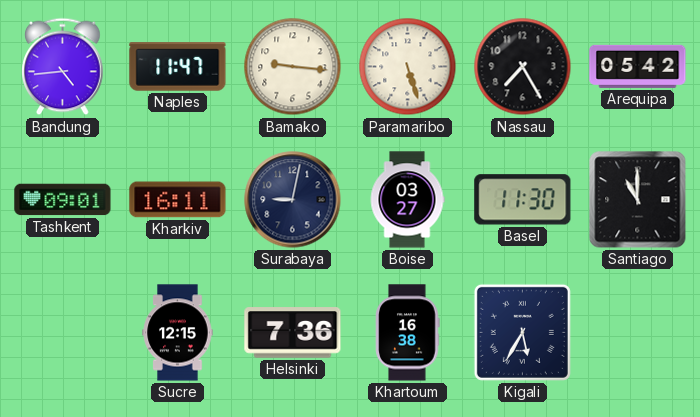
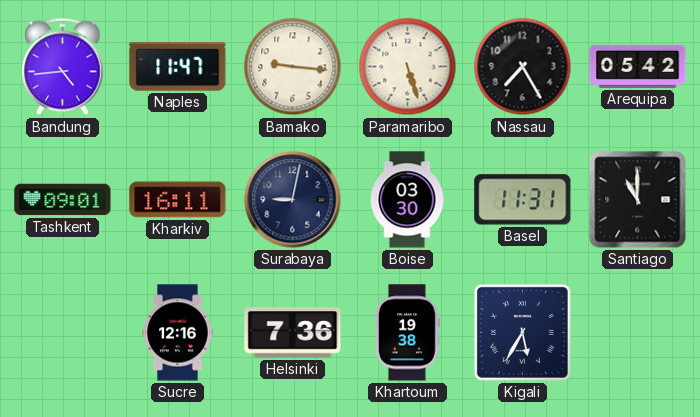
Boise: 03:27 -> 03:30
Basel: 11:30 -> 11:31
Sucre: 12:15 -> 12:16
Khartoum: 16:38 -> 19:38
